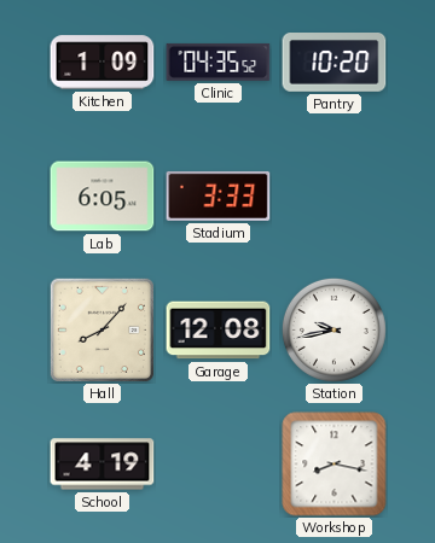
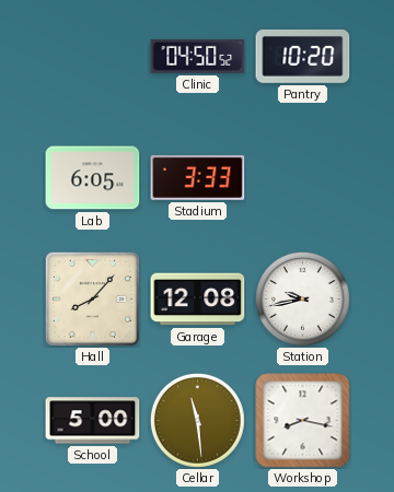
Kitchen: 1:09 -> none
Clinic: 04:35 -> 04:50
School: 4:19 -> 5:00
Cellar: none -> 11:29
